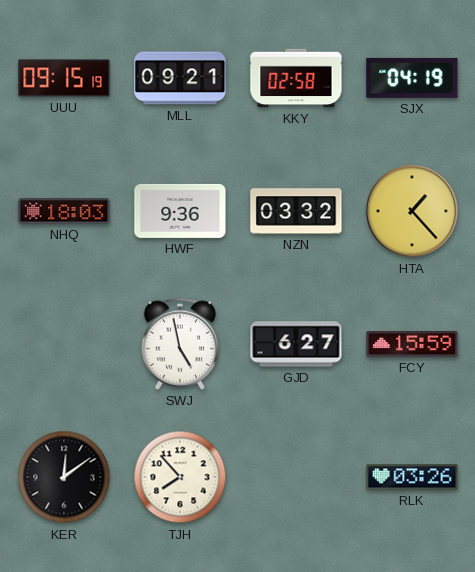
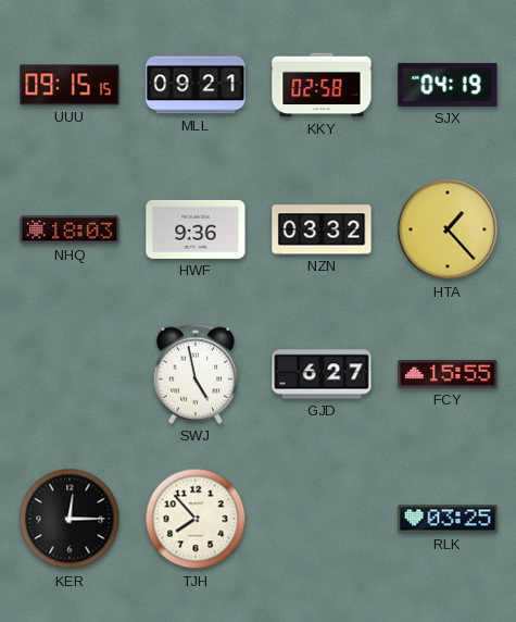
UUU: 09:15:19 -> 09:15:15
FCY: 15:59 -> 15:55
KER: 12:09 -> 12:15
RLK: 03:26 -> 03:25
